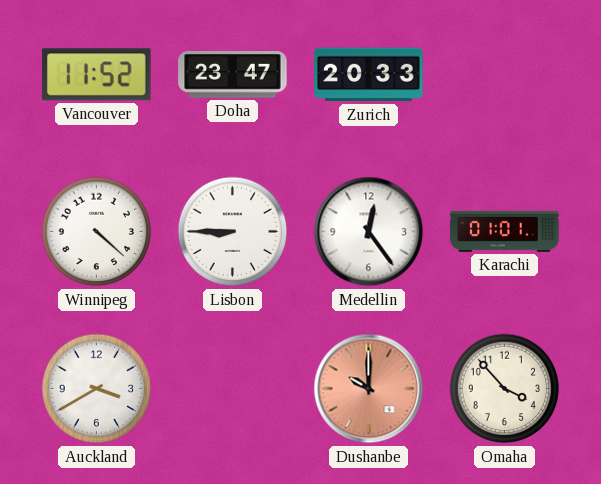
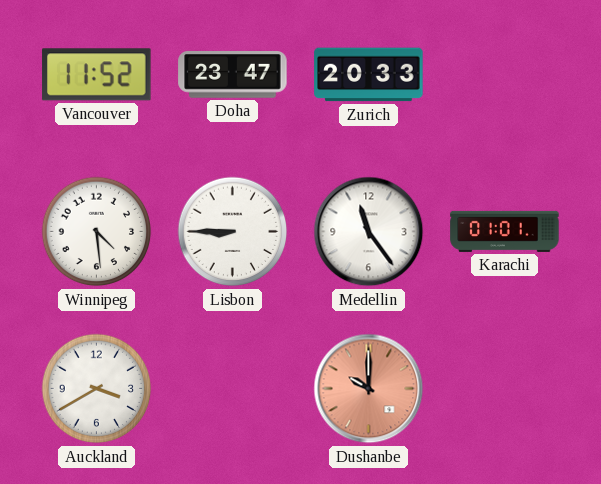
Winnipeg: 4:22 -> 4:29
Medellin: 12:24 -> 11:24
Omaha: 3:53 -> none
